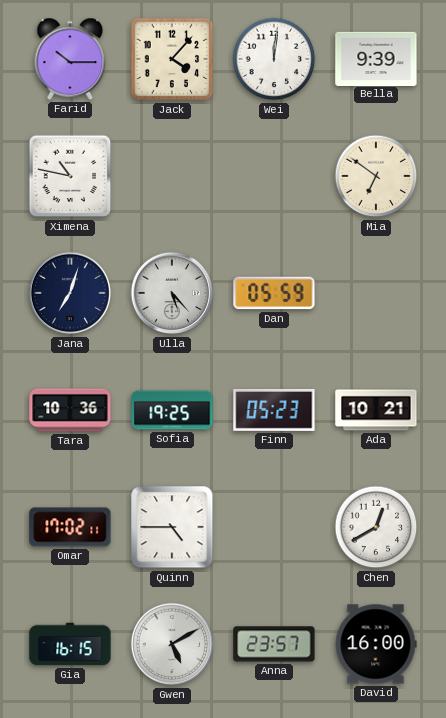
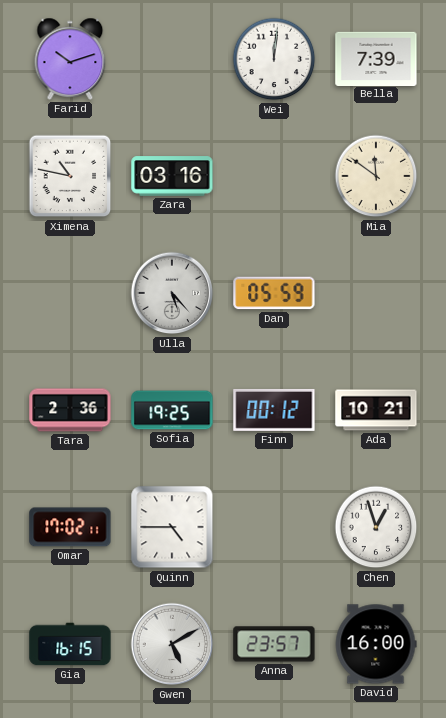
Farid: 10:15 -> 10:12
Jack: 4:07 -> none
Bella: 9:39 -> 7:39
Zara: none -> 03:16
Mia: 6:51 -> 11:51
Jana: 7:03 -> none
Tara: 10:36 -> 2:36
Finn: 05:23 -> 00:12
Chen: 12:40 -> 12:57
